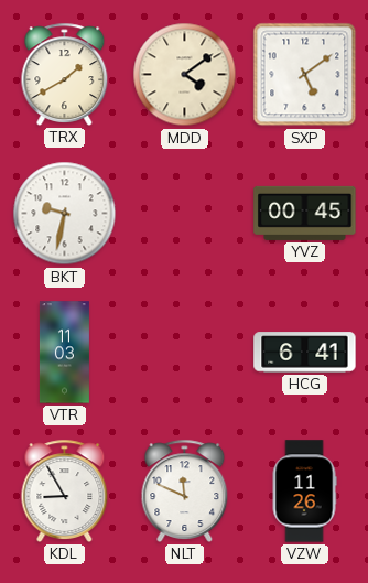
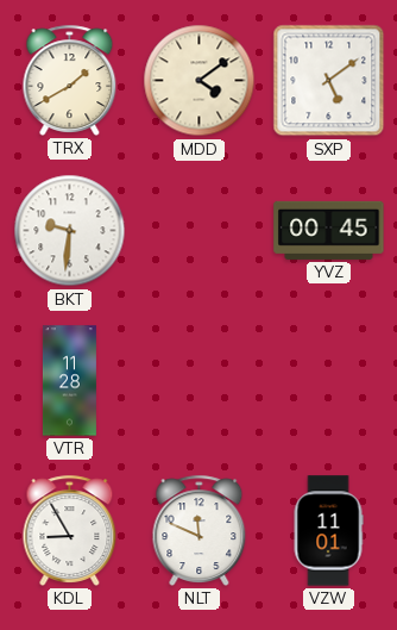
BKT: 9:32 -> 9:31
VTR: 11:03 -> 11:28
HCG: 6:41 -> none
VZW: 11:26 -> 11:01
